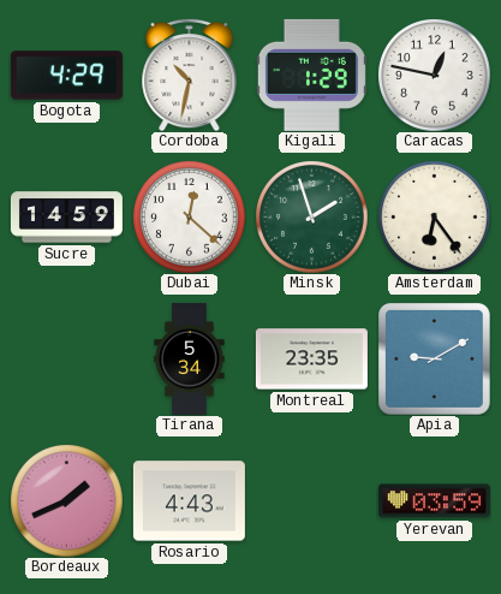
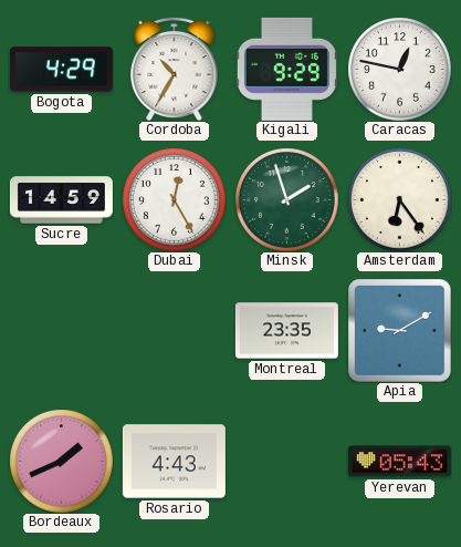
Cordoba: 10:32 -> 10:35
Kigali: 1:29 -> 9:29
Dubai: 12:22 -> 12:25
Tirana: 5:34 -> none
Yerevan: 03:59 -> 05:43
